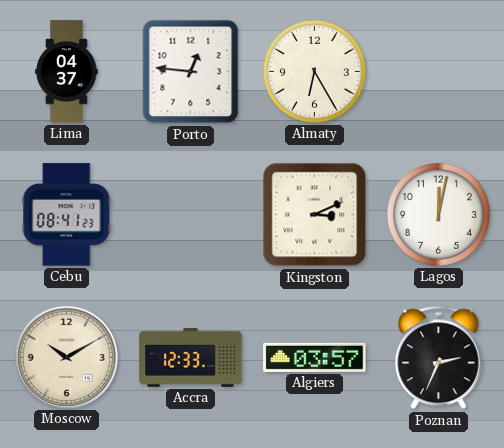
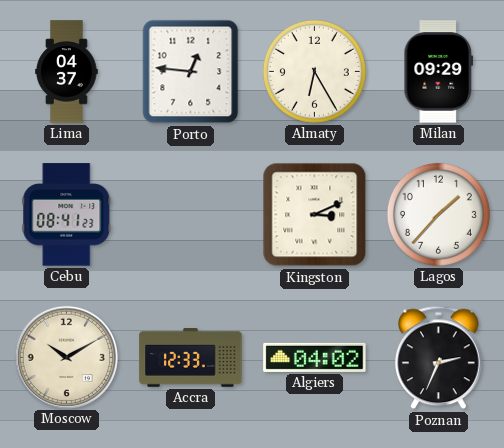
Milan: none -> 09:29
Lagos: 12:02 -> 1:37
Algiers: 03:57 -> 04:02
